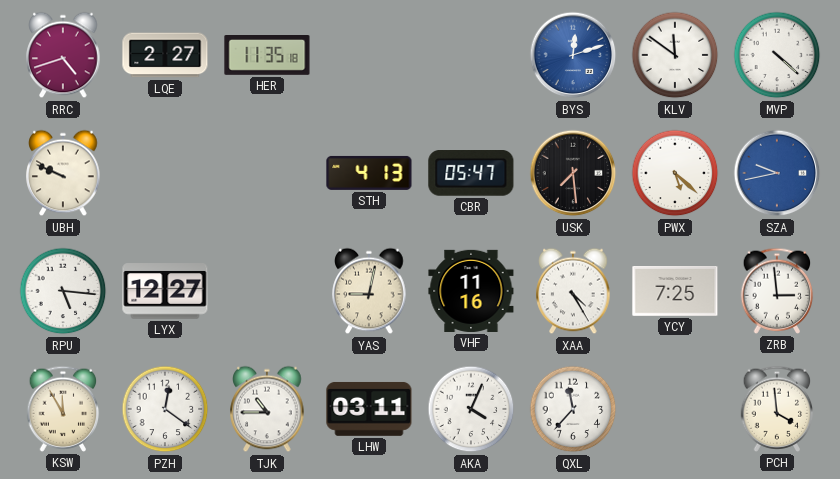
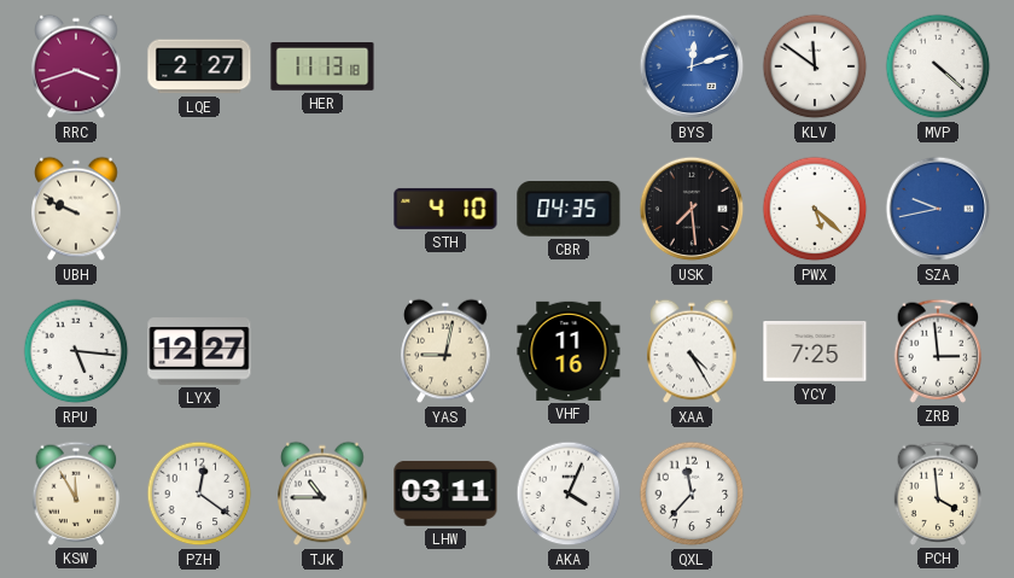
RRC: 4:42 -> 3:42
HER: 11:35 -> 11:13
STH: 4:13 -> 4:10
CBR: 05:47 -> 04:35
